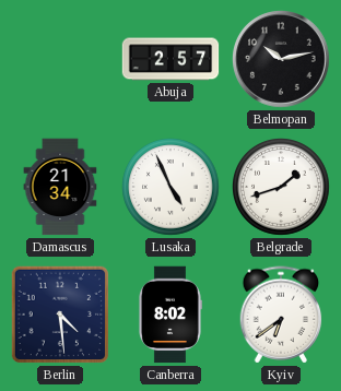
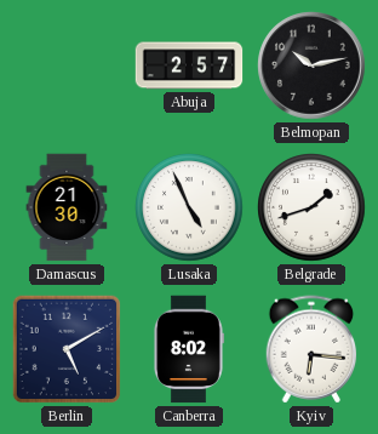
Damascus: 21:34 -> 21:30
Berlin: 4:29 -> 5:10
Kyiv: 6:39 -> 6:16
